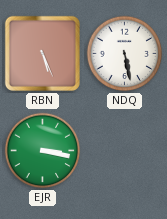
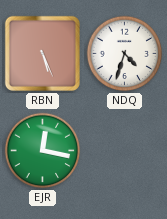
NDQ: 5:28 -> 4:33
EJR: 3:17 -> 12:17
